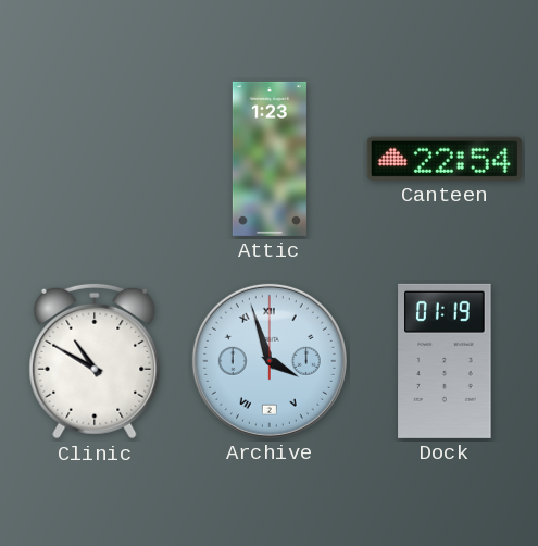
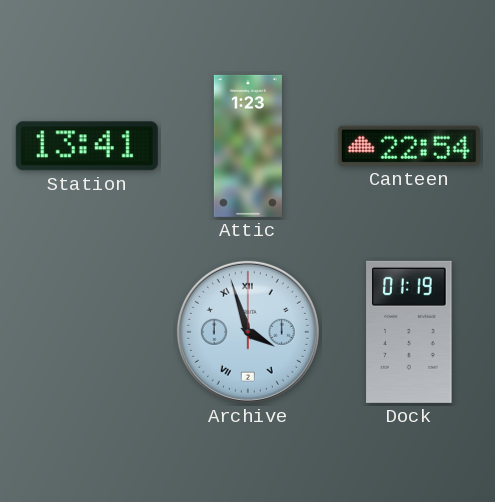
Station: none -> 13:41
Clinic: 10:50 -> none
